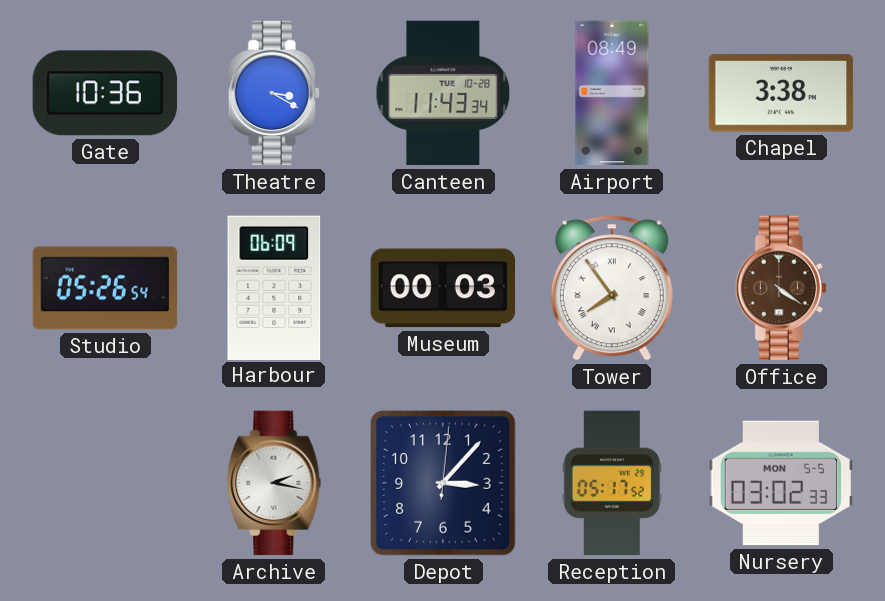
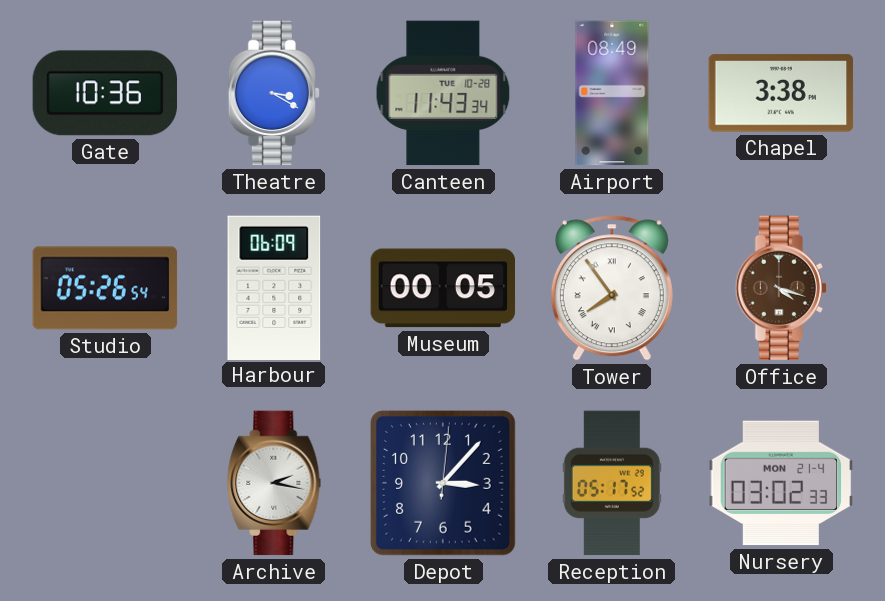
Museum: 00:03 -> 00:05
Office: 4:21 -> 4:18
Nursery date: MON 5-5 -> MON 21-4
